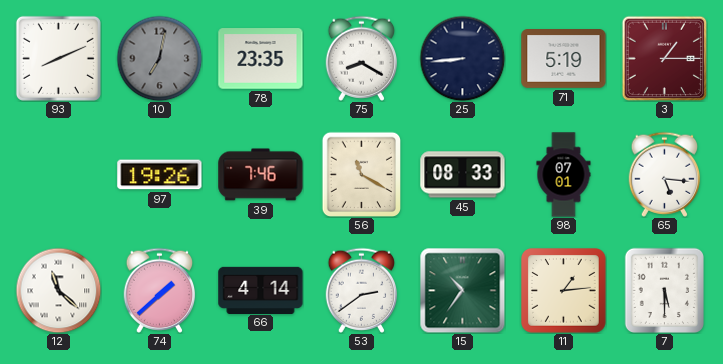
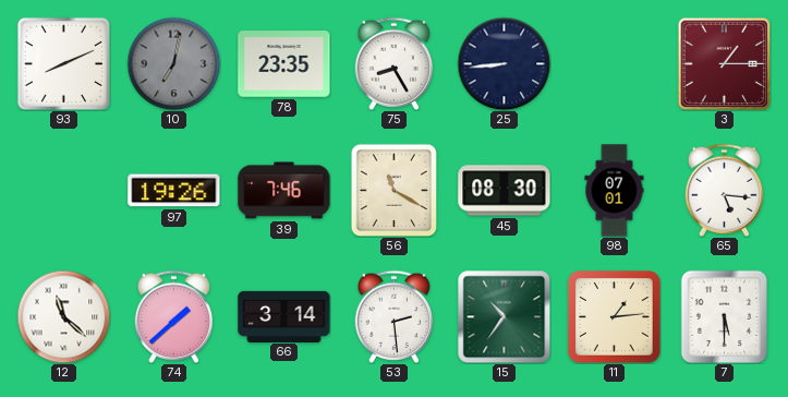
75: 8:20 -> 8:25
71: 5:19 -> none
45: 08:33 -> 08:30
66: 4:14 -> 3:14
53: 2:39 -> 2:29
